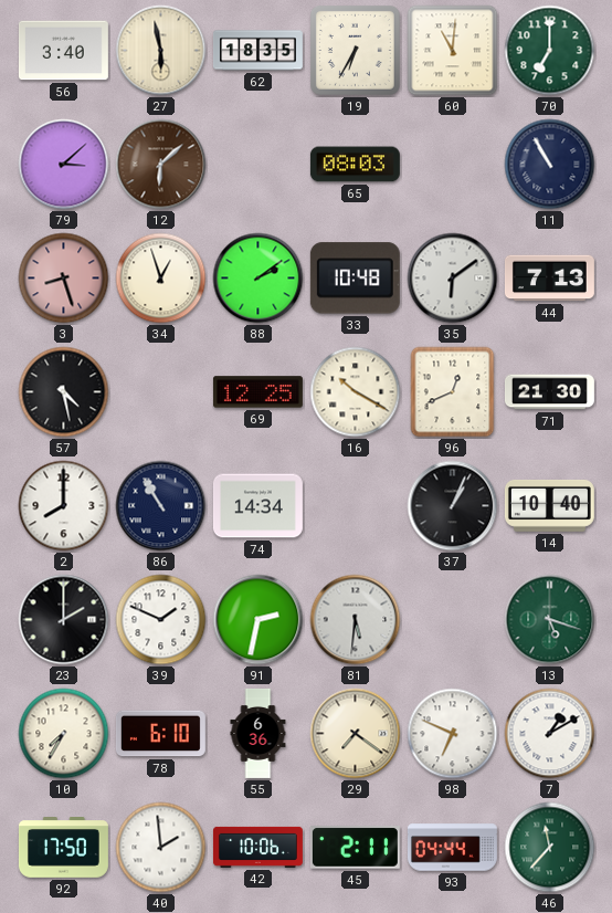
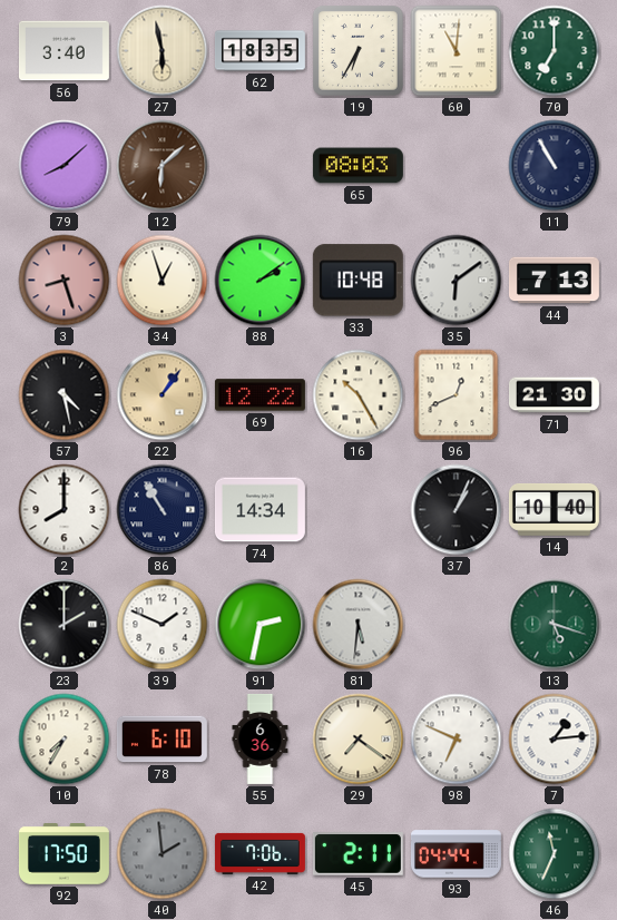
79: 3:08 -> 8:08
22: none -> 1:06
69: 12:25 -> 12:22
16: 10:20 -> 10:25
7: 1:10 -> 1:14
40 dial: white -> grey
42: 10:06 -> 7:06
46: 11:37 -> 11:34
